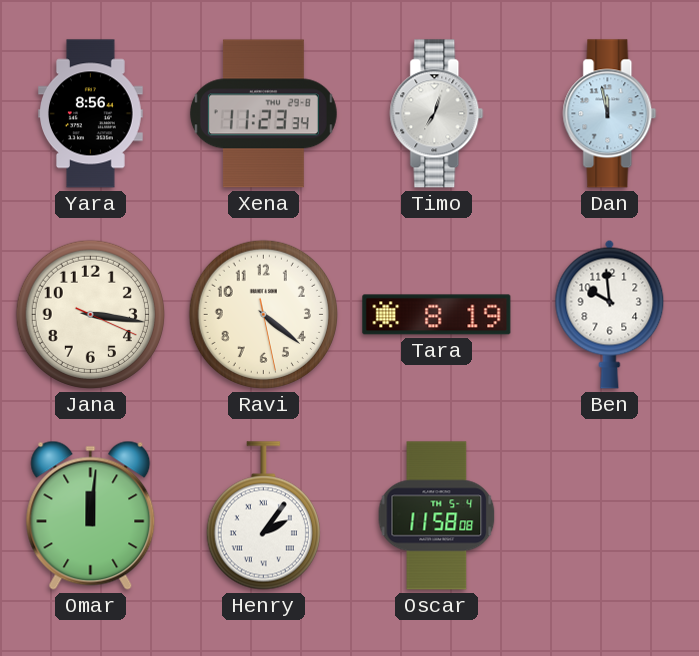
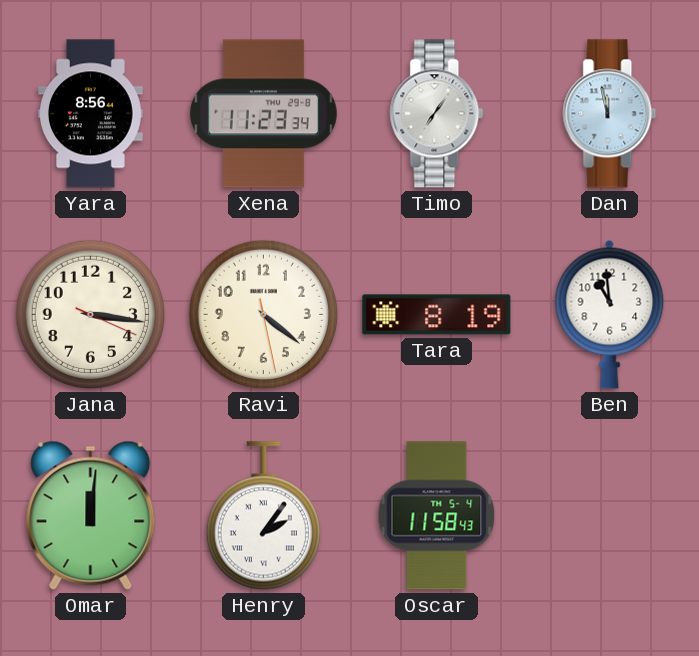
Timo: 7:03 -> 7:06
Ben: 9:59 -> 10:59
Oscar: 11:58:08 -> 11:58:43
